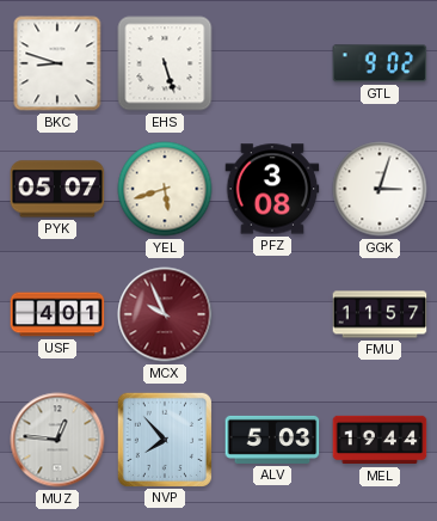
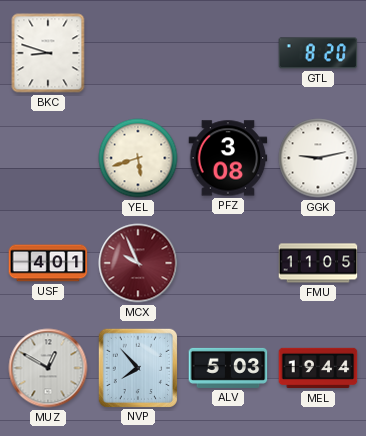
EHS: 5:27 -> none
GTL: 9:02 -> 8:20
PYK: 05:07 -> none
GGK: 3:03 -> 9:13
FMU: 11:57 -> 11:05
MUZ: 12:46 -> 12:50
